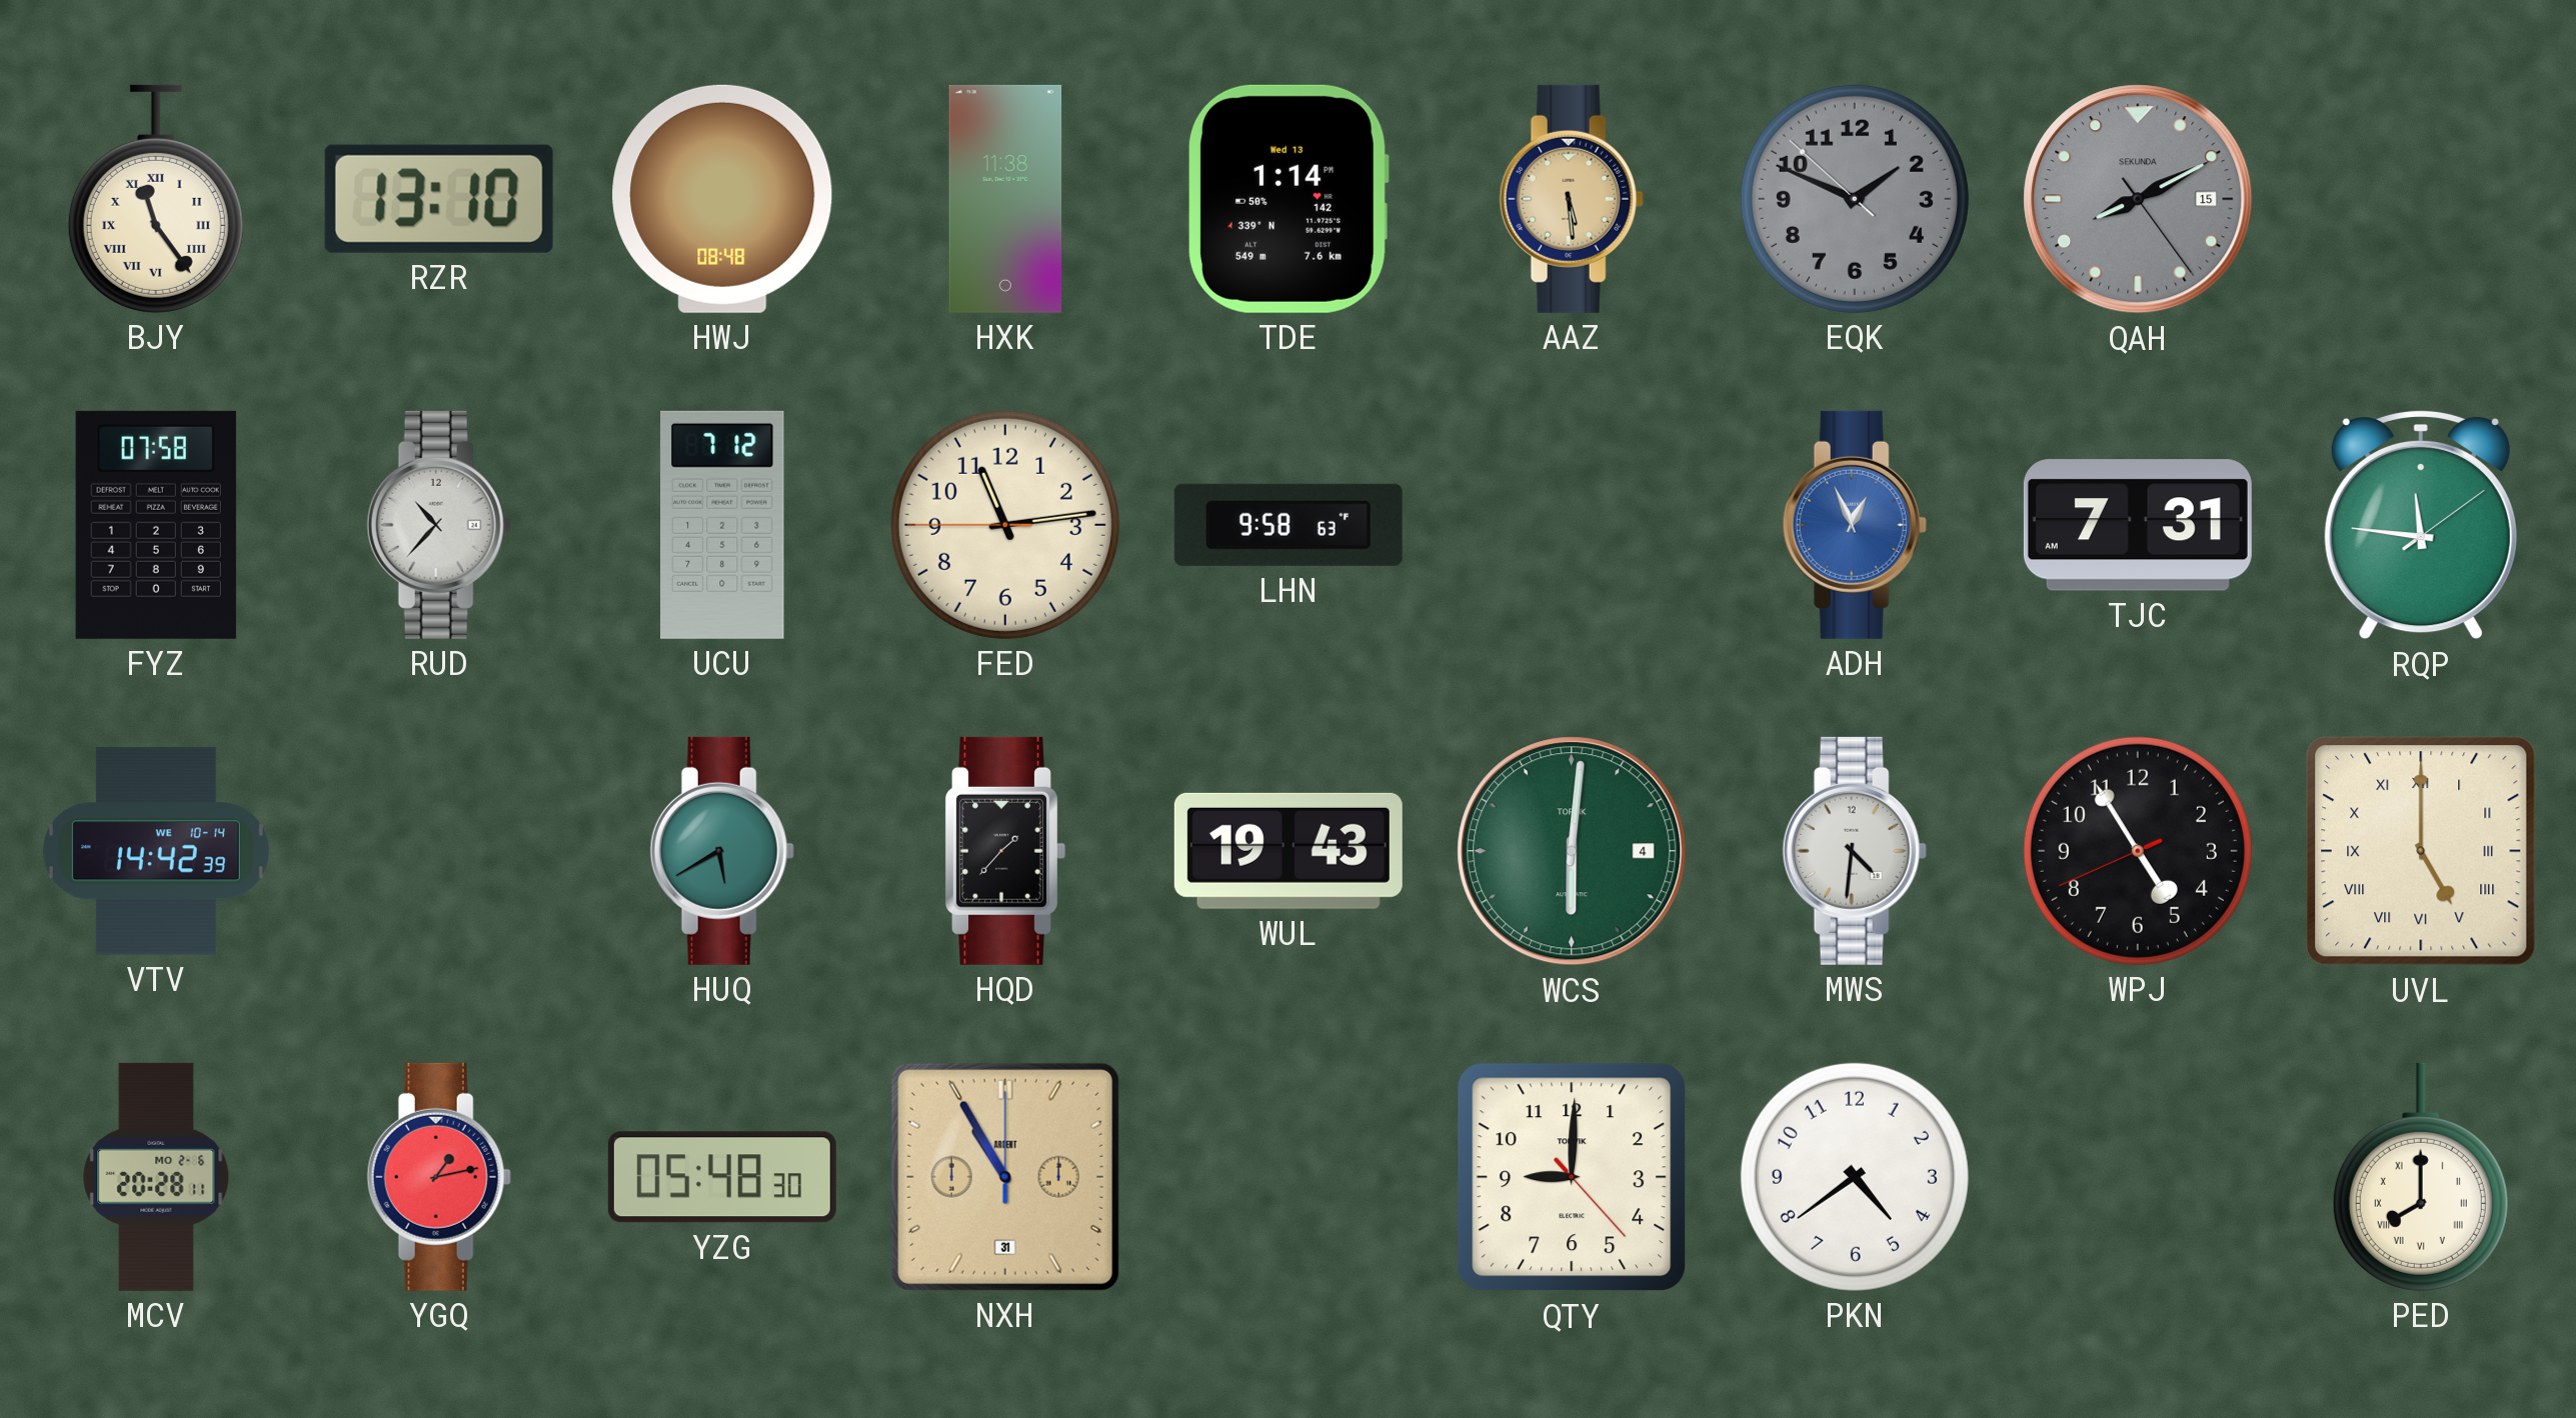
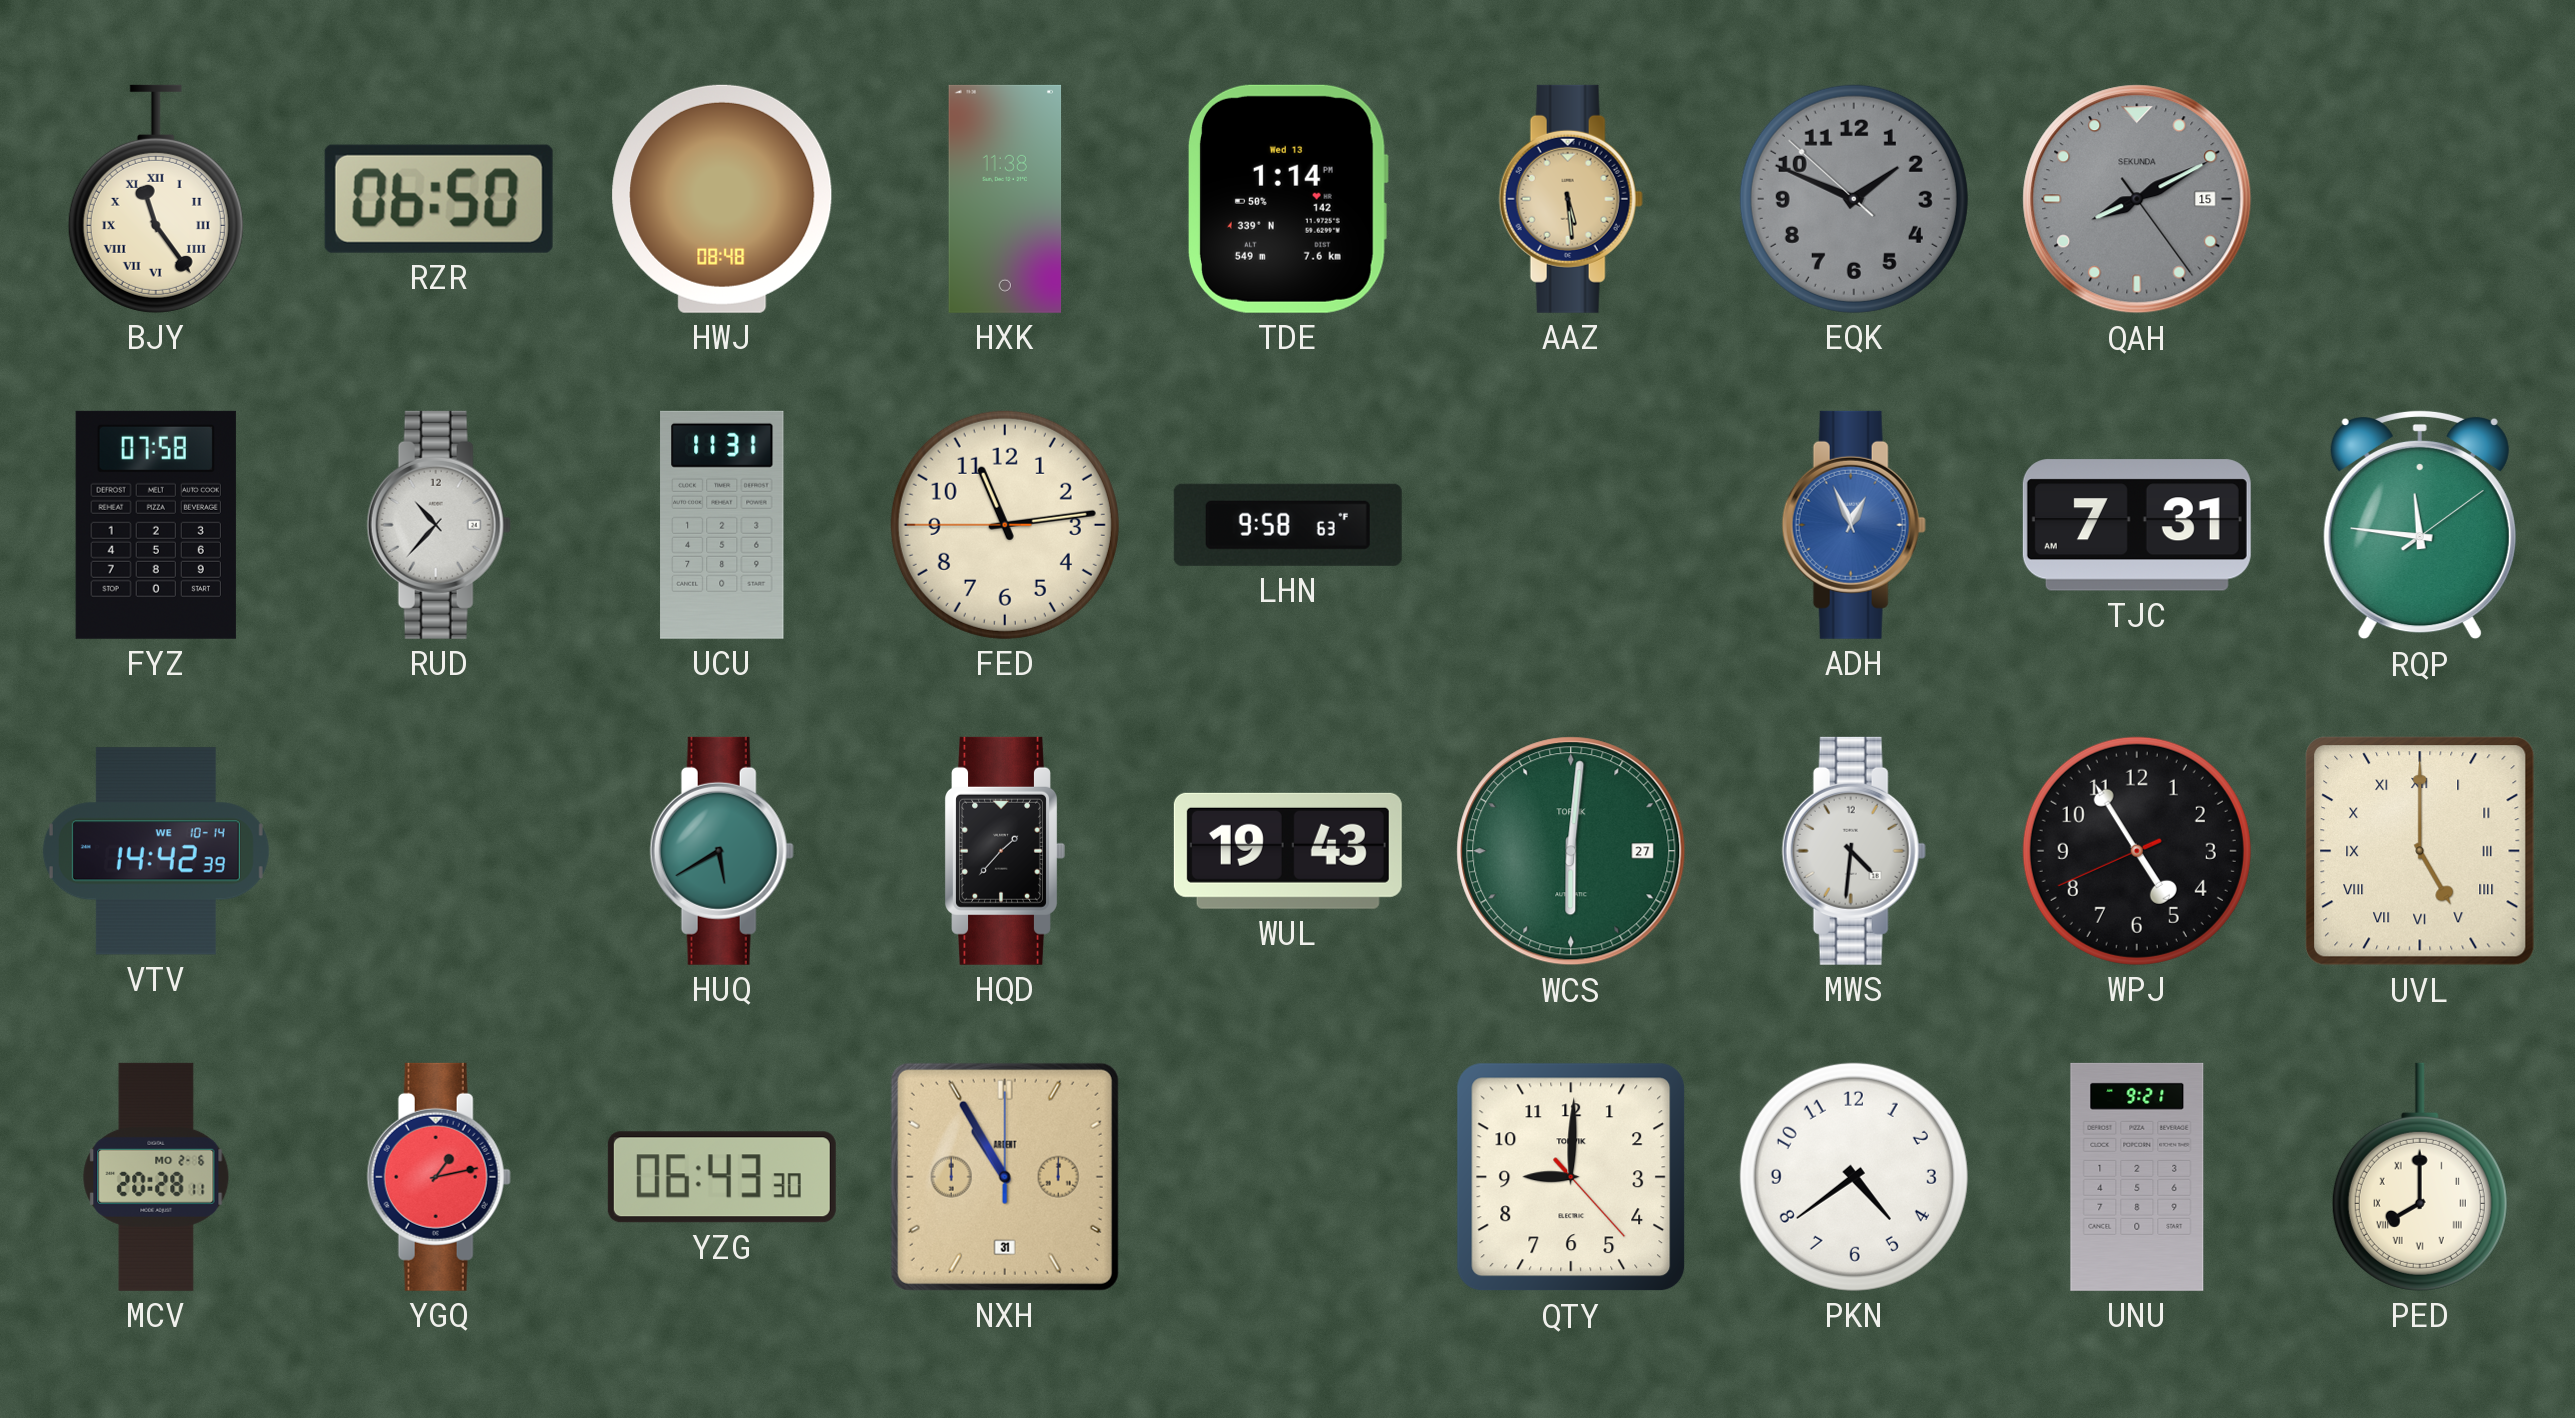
RZR: 13:10 -> 06:50
UCU: 7:12 -> 11:31
WCS date: 4 -> 27
YZG: 05:48 -> 06:43
UNU: none -> 9:21
